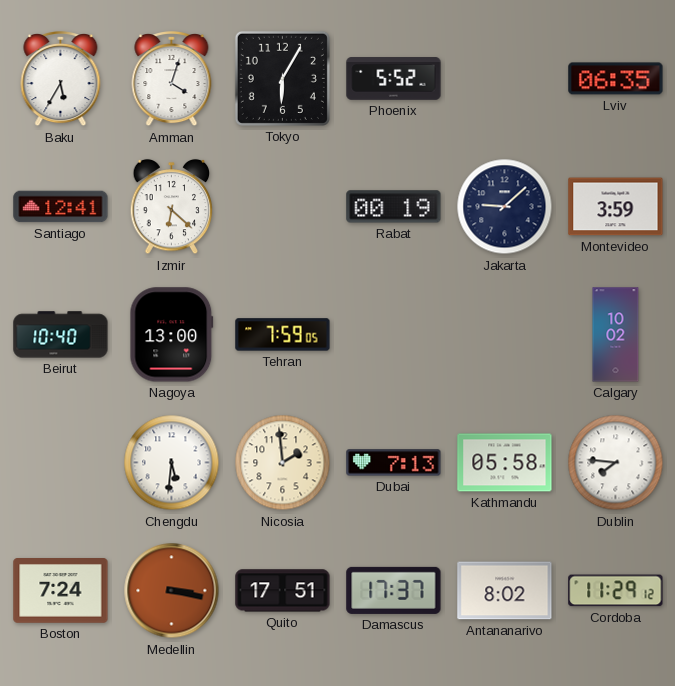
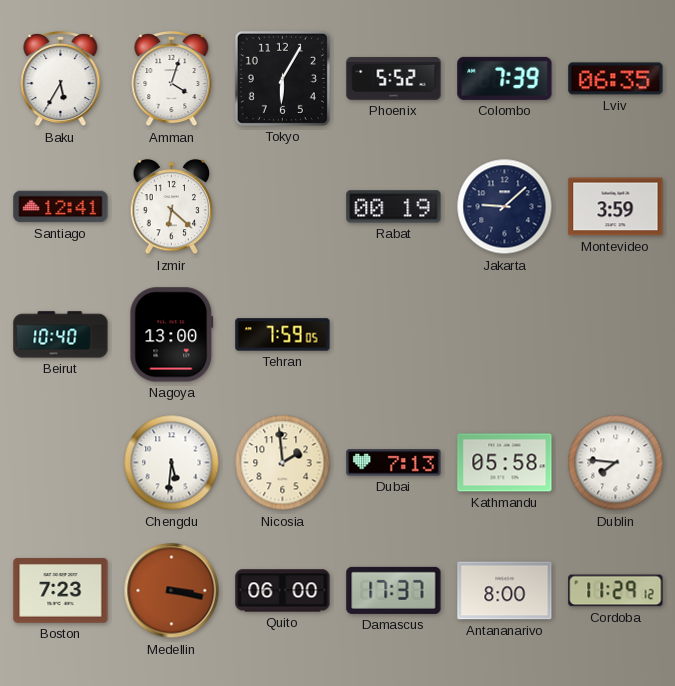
Colombo: none -> 7:39
Calgary: 10:02 -> none
Boston: 7:24 -> 7:23
Quito: 17:51 -> 06:00
Antananarivo: 8:02 -> 8:00
